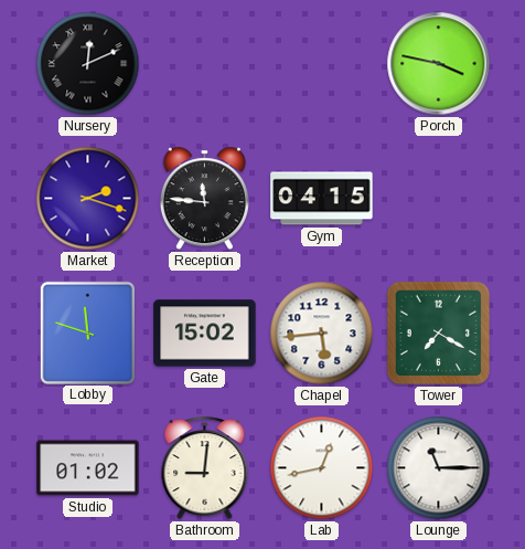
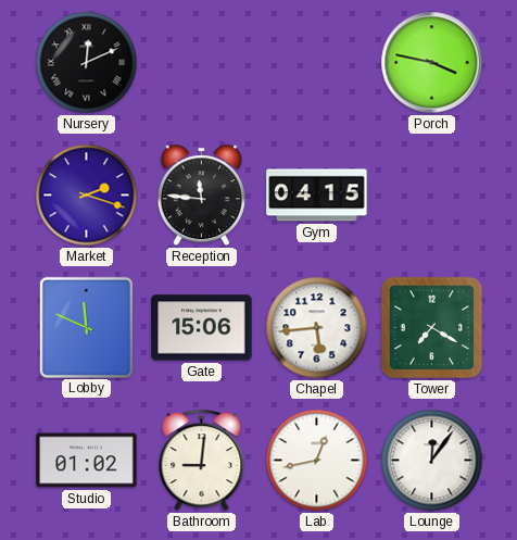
Lobby: 11:48 -> 11:49
Gate: 15:02 -> 15:06
Lounge: 11:15 -> 12:06
